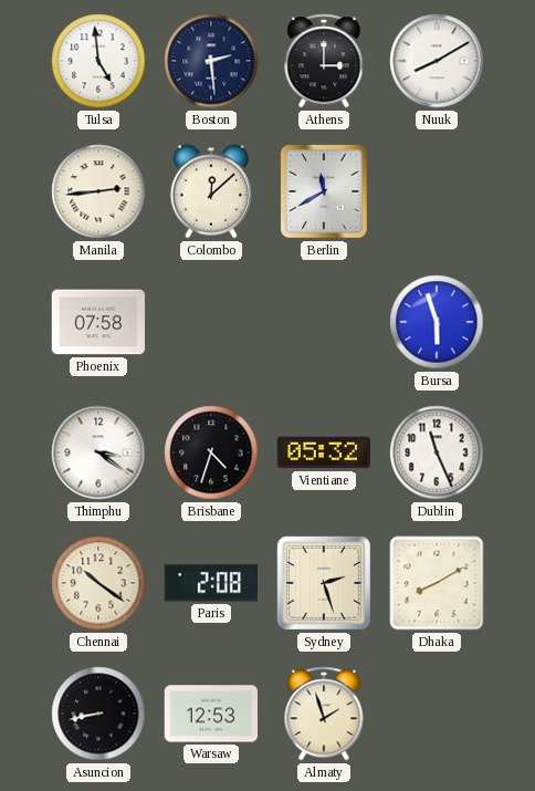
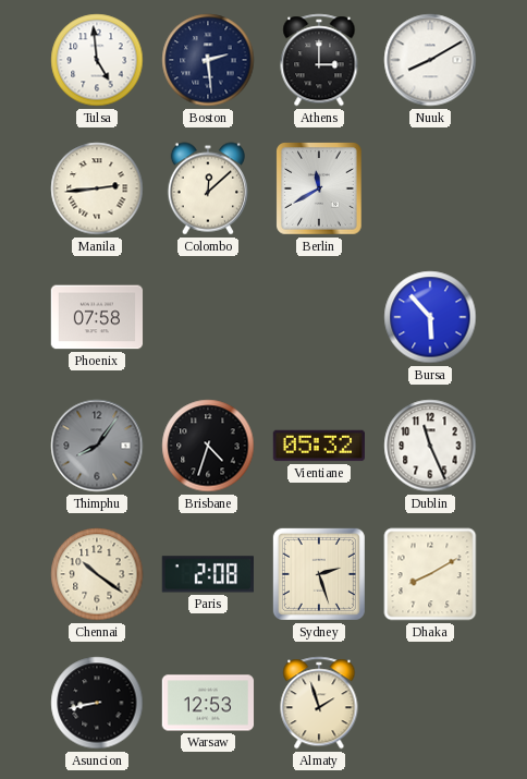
Bursa: 5:57 -> 5:53
Thimphu: 3:21 -> 8:06
Thimphu dial: white -> grey
